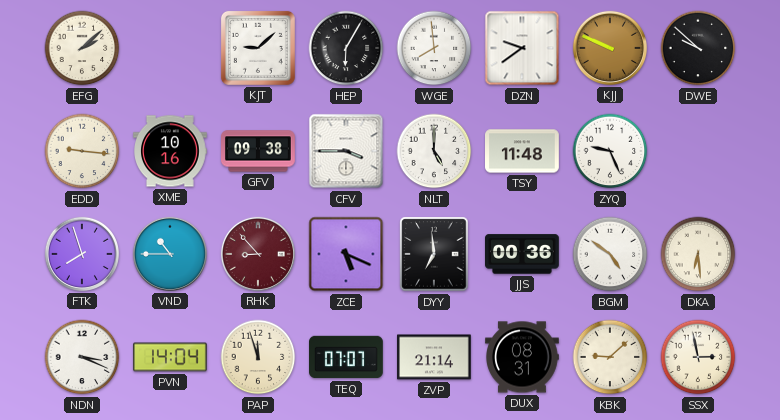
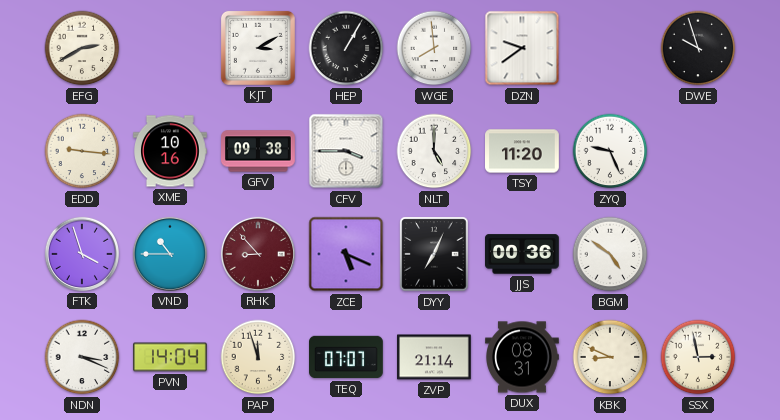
EFG: 2:08 -> 2:40
KJT: 9:08 -> 3:10
HEP: 6:05 -> 1:05
KJJ: 9:49 -> none
DWE: 9:52 -> 9:57
TSY: 11:48 -> 11:20
FTK: 7:57 -> 3:57
DYY: 6:59 -> 7:04
DKA: 6:29 -> none
KBK: 9:08 -> 8:49
